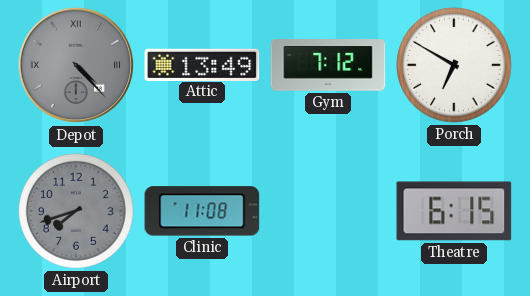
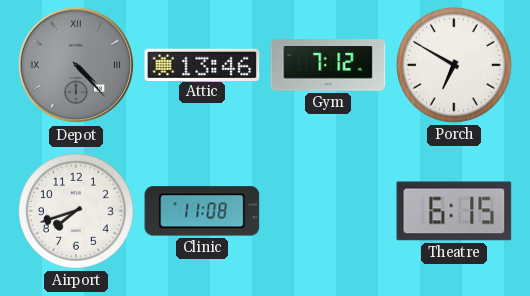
Attic: 13:49 -> 13:46
Airport dial: grey -> white
